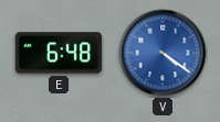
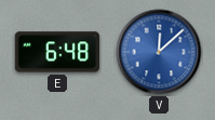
V: 4:21 -> 12:08
